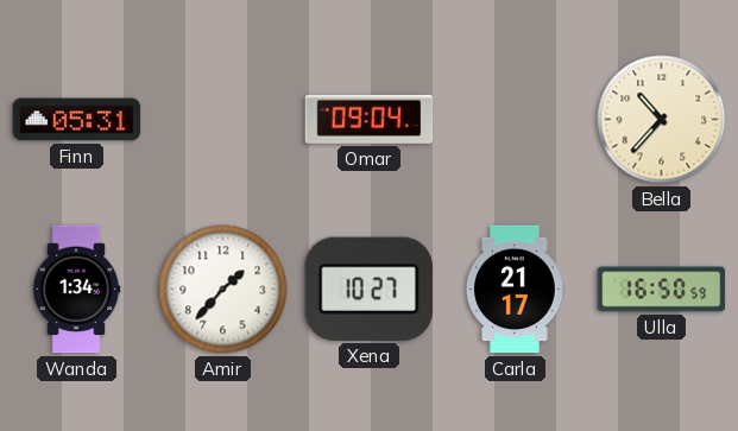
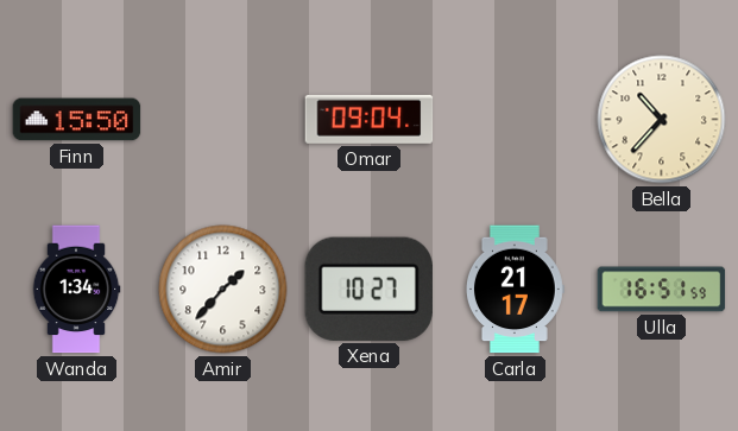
Finn: 05:31 -> 15:50
Ulla: 16:50 -> 16:51
